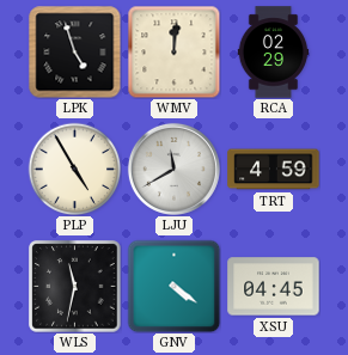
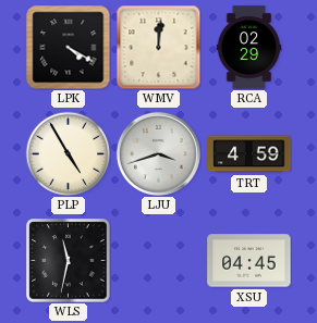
LPK: 4:57 -> 4:20
LJU: 11:40 -> 3:42
GNV: 4:21 -> none
